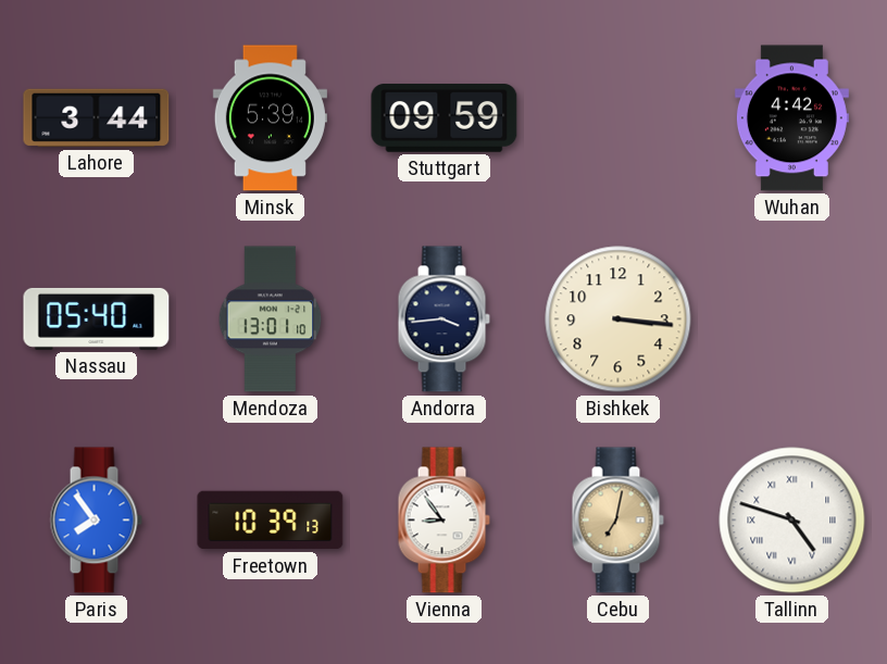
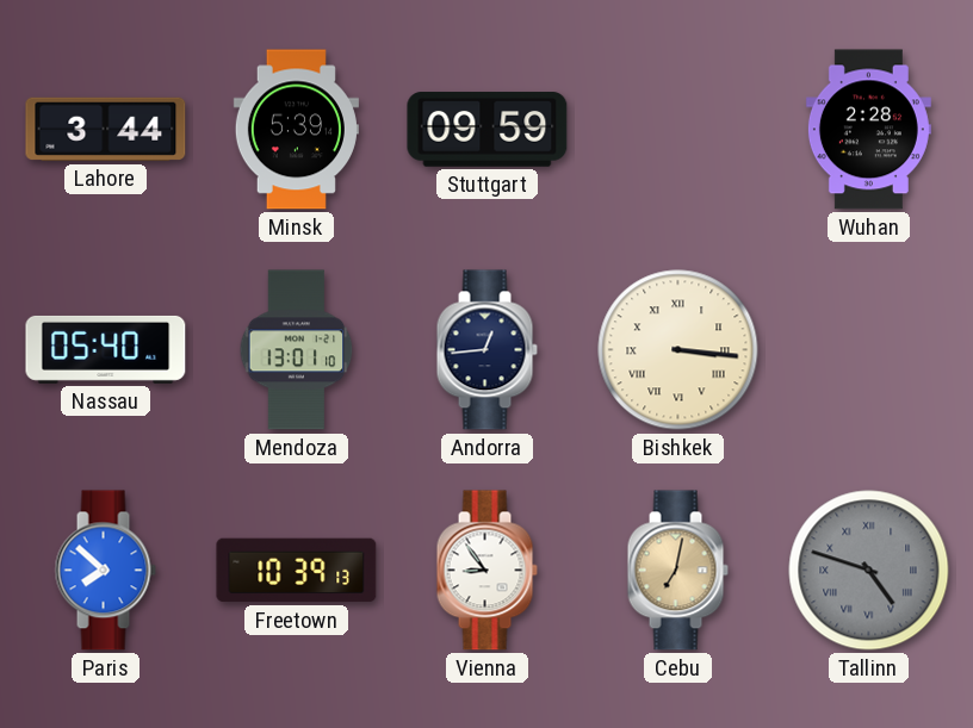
Wuhan: 4:42 -> 2:28
Andorra: 3:44 -> 12:44
Bishkek numerals: Arabic -> Roman
Paris: 7:54 -> 7:52
Tallinn dial: white -> grey
